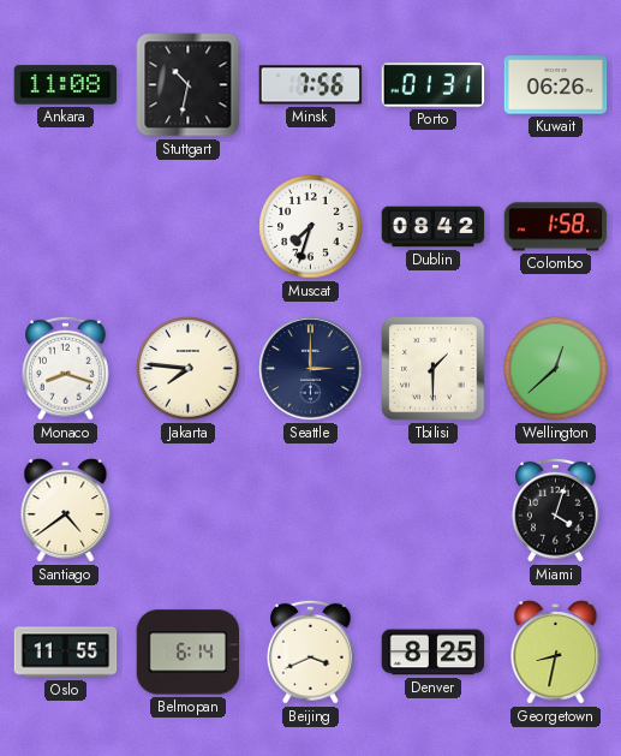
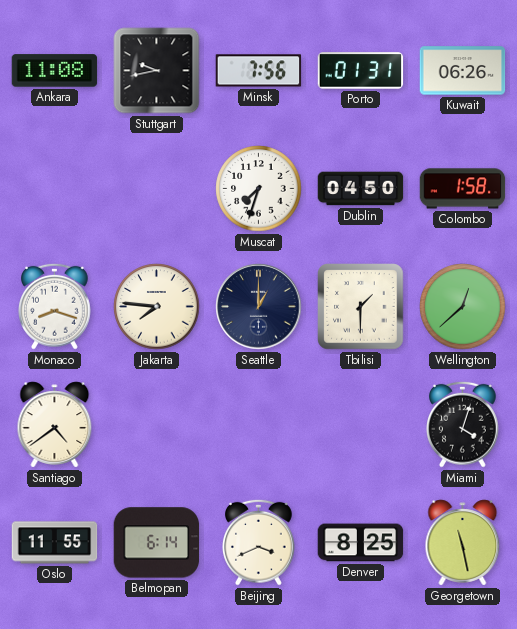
Stuttgart: 10:32 -> 9:43
Dublin: 08:42 -> 04:50
Seattle: 3:00 -> 1:00
Georgetown: 8:32 -> 11:28
